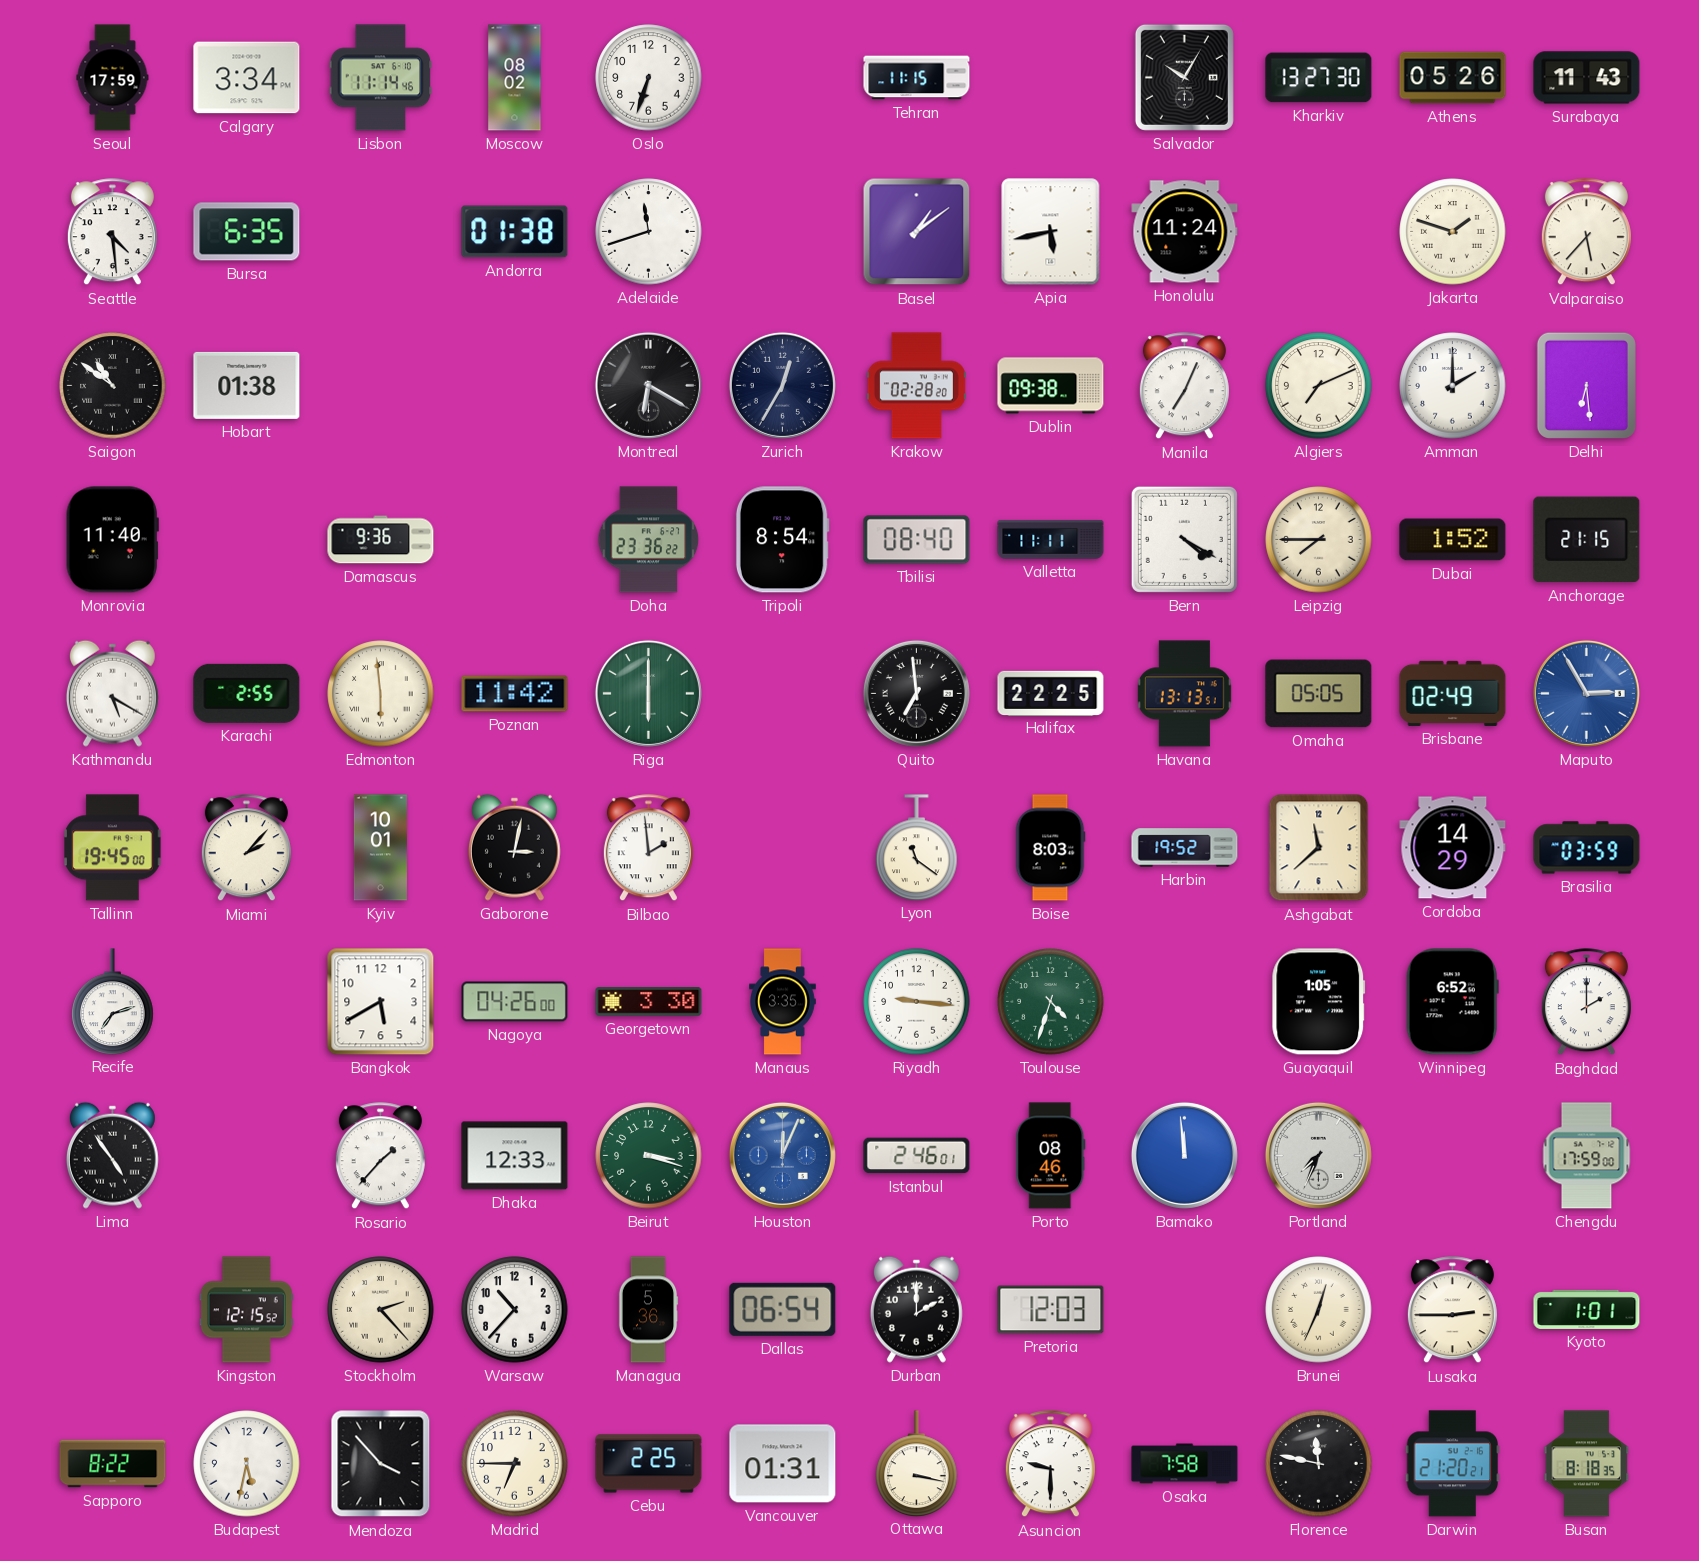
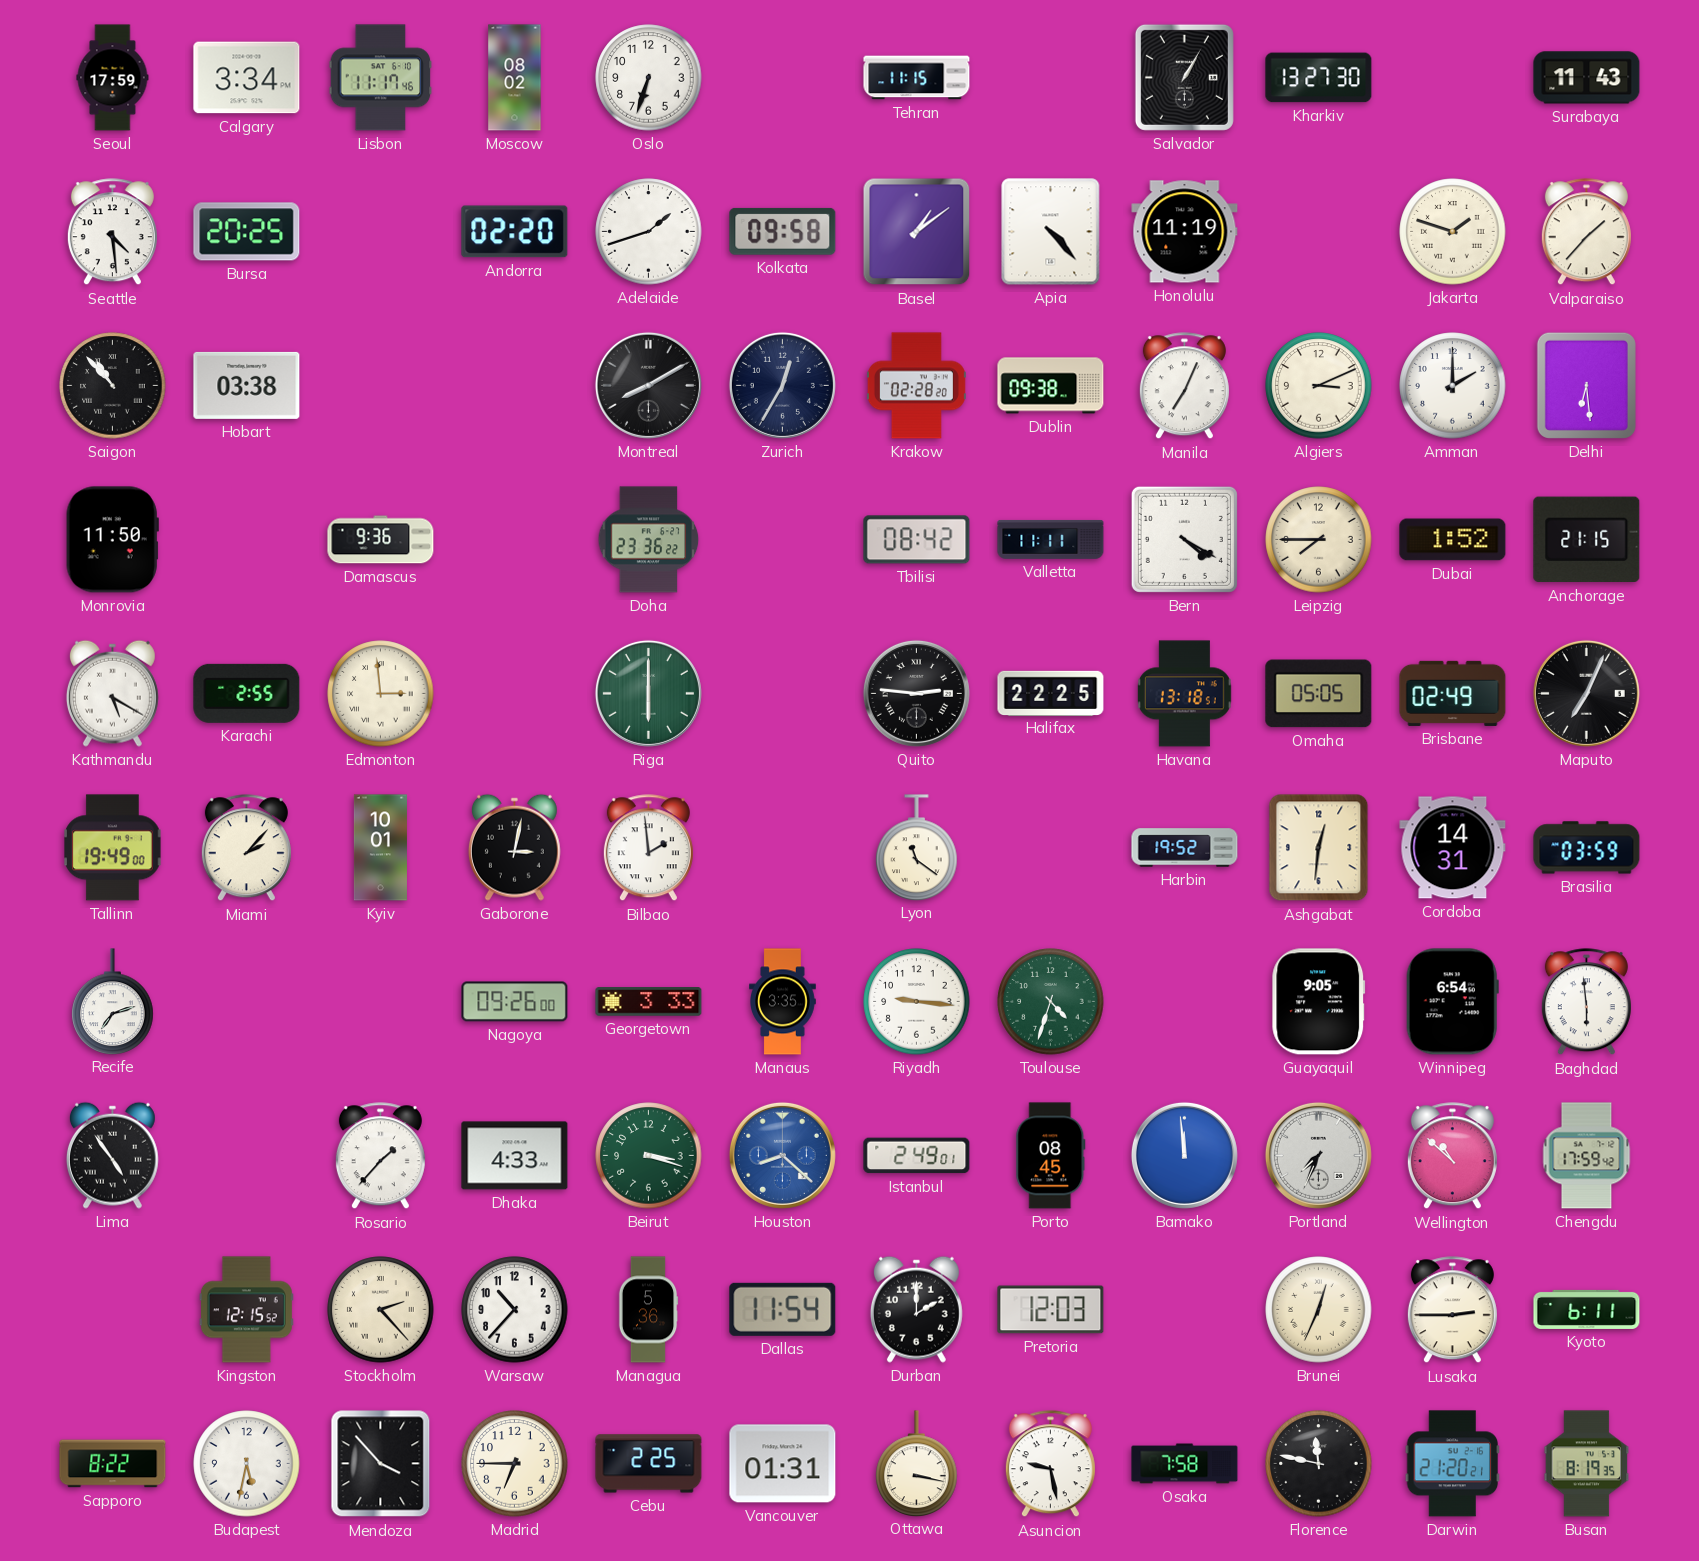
Lisbon: 11:14 -> 11:17
Salvador: 10:05 -> 1:05
Athens: 05:26 -> none
Bursa: 6:35 -> 20:25
Andorra: 01:38 -> 02:20
Adelaide: 11:42 -> 1:42
Kolkata: none -> 09:58
Apia: 5:43 -> 4:23
Honolulu: 11:24 -> 11:19
Valparaiso: 5:37 -> 1:37
Saigon: 10:51 -> 10:53
Hobart: 01:38 -> 03:38
Montreal: 6:20 -> 8:10
Algiers: 7:11 -> 3:11
Monrovia: 11:40 -> 11:50
Tripoli: 8:54 -> none
Tbilisi: 08:40 -> 08:42
Edmonton: 5:59 -> 2:59
Poznan: 11:42 -> none
Quito: 6:59 -> 2:46
Havana: 13:13 -> 13:18
Maputo: 2:55 -> 7:04
Maputo dial: blue -> black
Tallinn: 19:45 -> 19:49
Boise: 8:03 -> none
Ashgabat: 11:38 -> 12:31
Cordoba: 14:29 -> 14:31
Bangkok: 5:40 -> none
Nagoya: 04:26 -> 09:26
Georgetown: 3:30 -> 3:33
Guayaquil: 1:05 -> 9:05
Winnipeg: 6:52 -> 6:54
Baghdad: 2:00 -> 5:59
Dhaka: 12:33 -> 4:33
Houston: 12:04 -> 8:22
Istanbul: 2:46 -> 2:49
Porto: 08:46 -> 08:45
Wellington: none -> 10:52
Chengdu: 17:59:00 -> 17:59:42
Dallas: 06:54 -> 11:54
Kyoto: 1:01 -> 6:11
Asuncion: 9:30 -> 9:28
Busan: 8:18 -> 8:19
